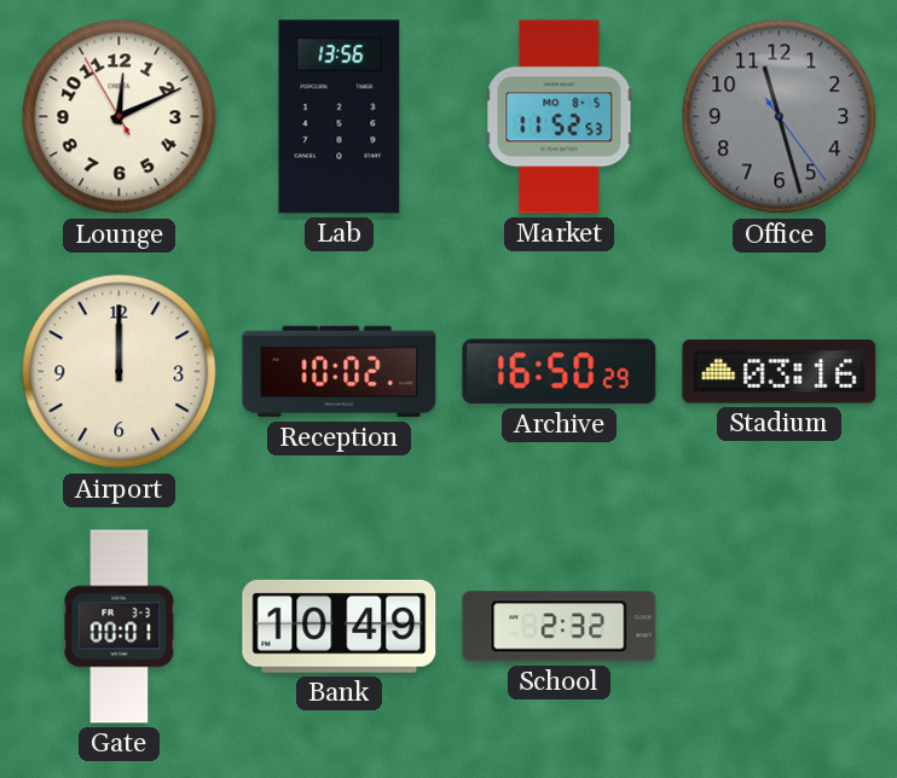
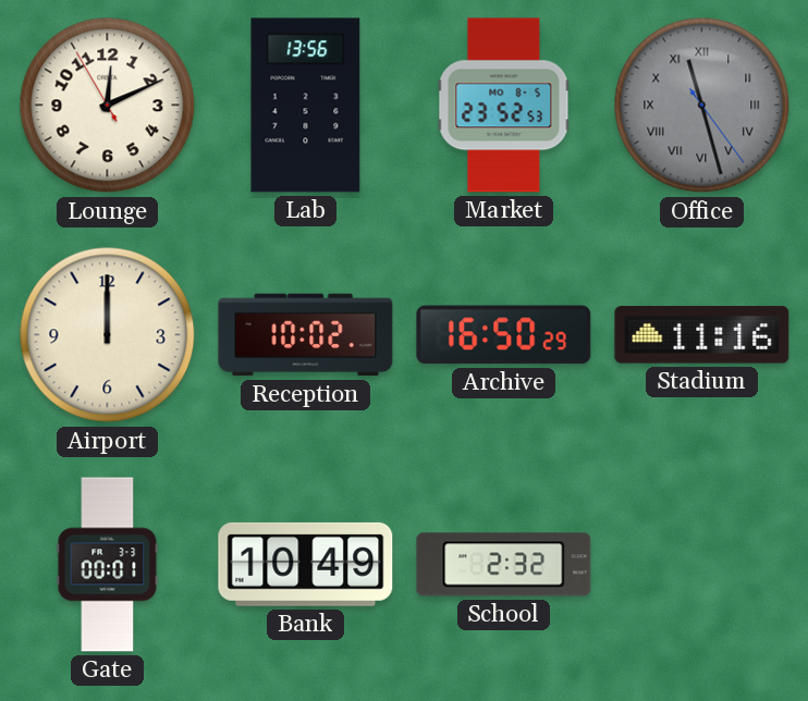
Market: 11:52 -> 23:52
Office numerals: Arabic -> Roman
Stadium: 03:16 -> 11:16
